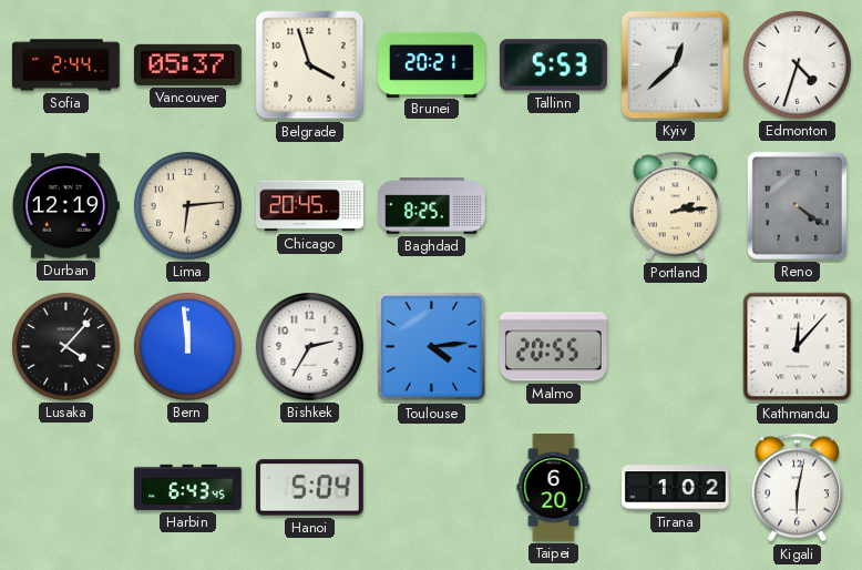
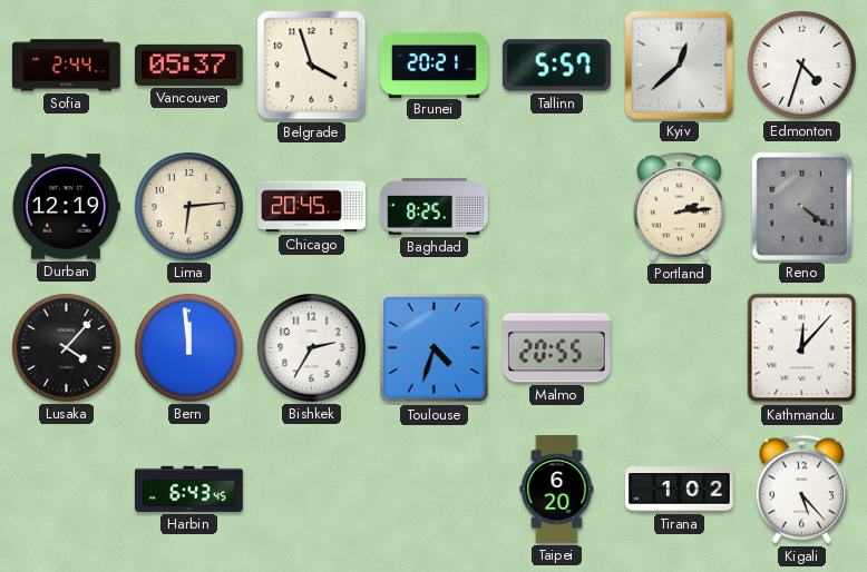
Tallinn: 5:53 -> 5:57
Toulouse: 4:14 -> 4:33
Hanoi: 5:04 -> none
Kigali: 6:02 -> 5:23
